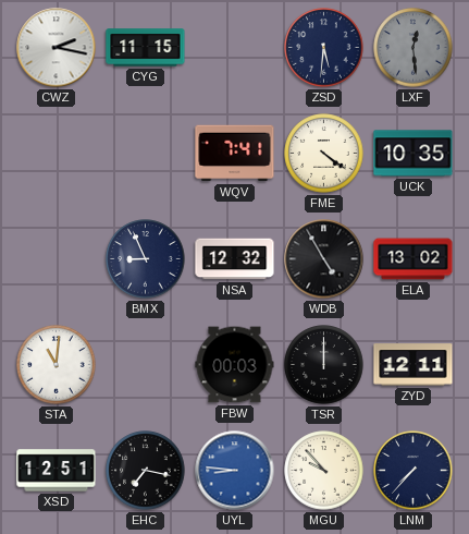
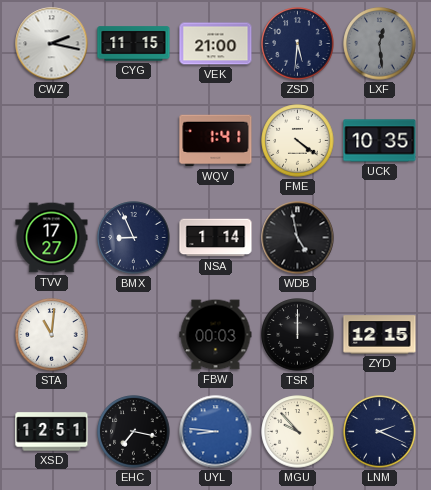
VEK: none -> 21:00
WQV: 7:41 -> 1:41
TVV: none -> 17:27
NSA: 12:32 -> 1:14
WDB: 4:55 -> 4:58
ELA: 13:02 -> none
ZYD: 12:11 -> 12:15
LNM: 7:37 -> 2:19
